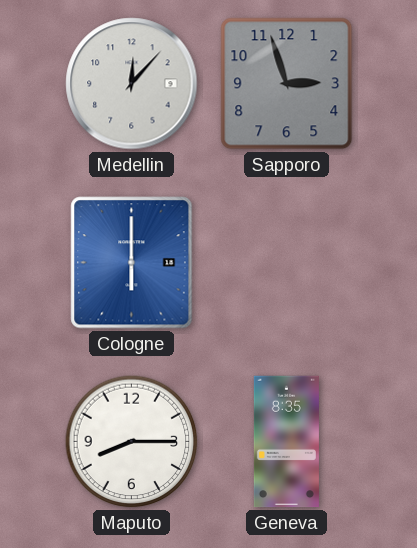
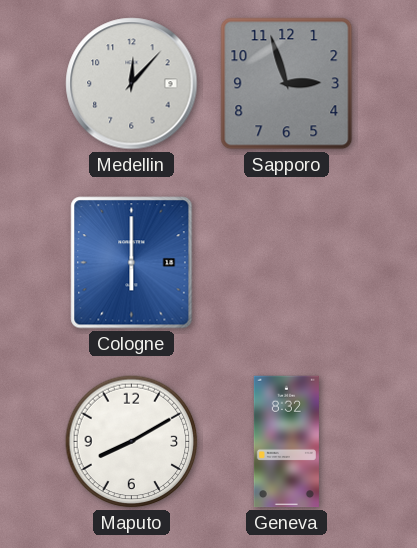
Maputo: 8:15 -> 8:10
Geneva: 8:35 -> 8:32
